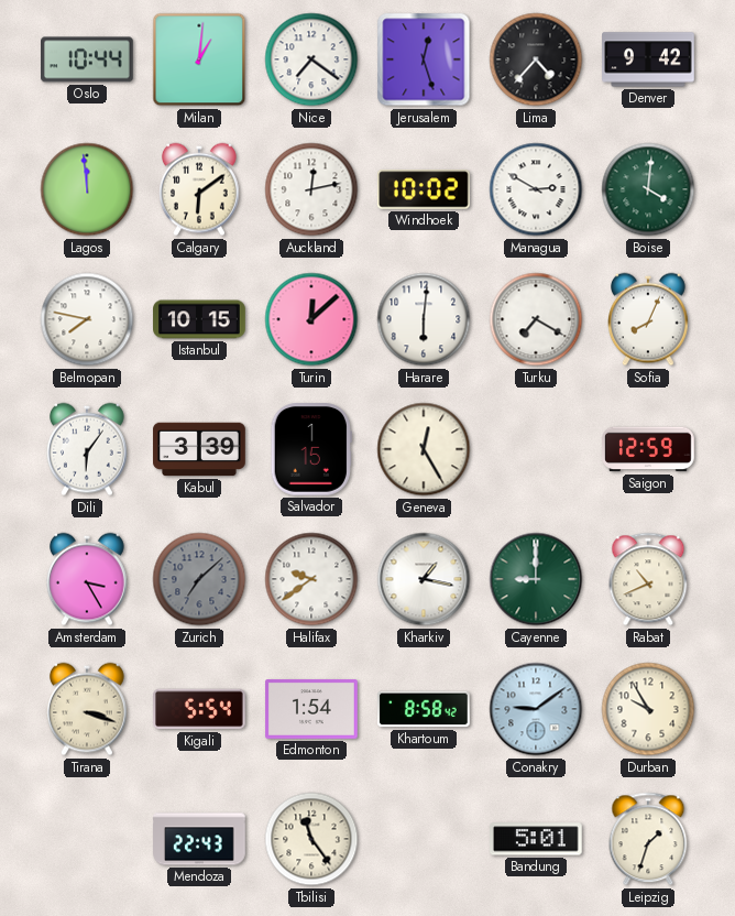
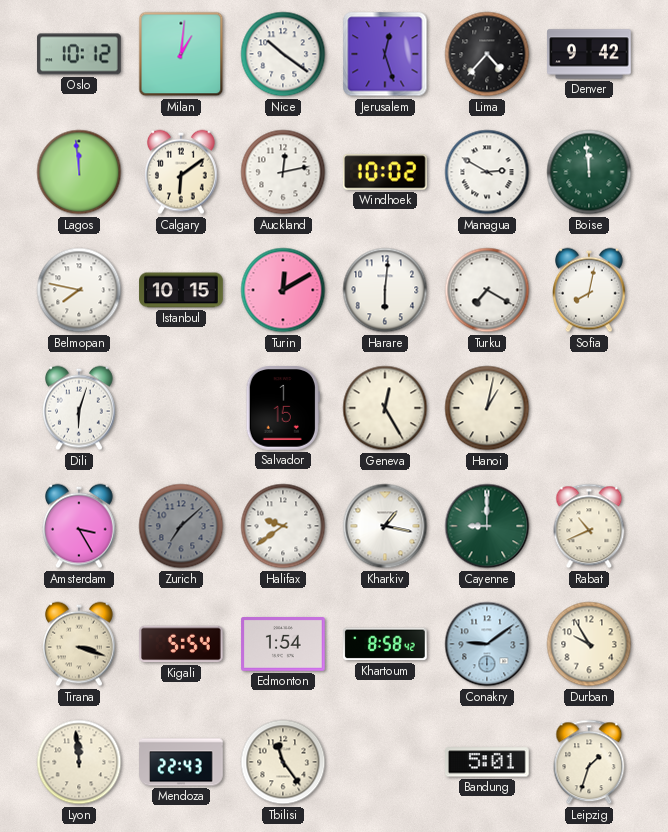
Oslo: 10:44 -> 10:12
Nice: 7:21 -> 10:21
Boise: 4:01 -> 11:59
Turin: 12:08 -> 12:10
Sofia: 8:04 -> 8:02
Dili: 6:06 -> 6:03
Kabul: 3:39 -> none
Hanoi: none -> 1:02
Saigon: 12:59 -> none
Lyon: none -> 11:59
